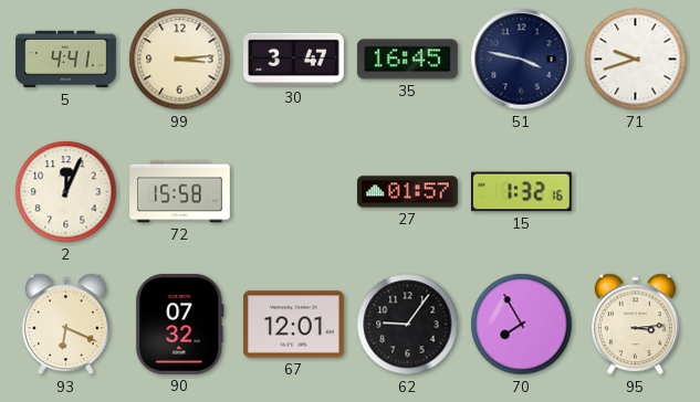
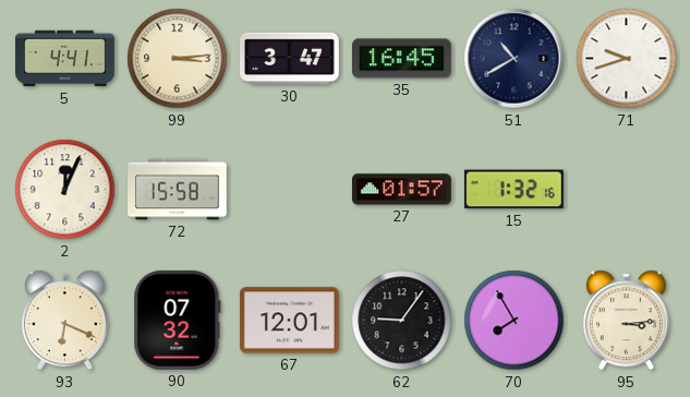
51: 3:47 -> 10:40
